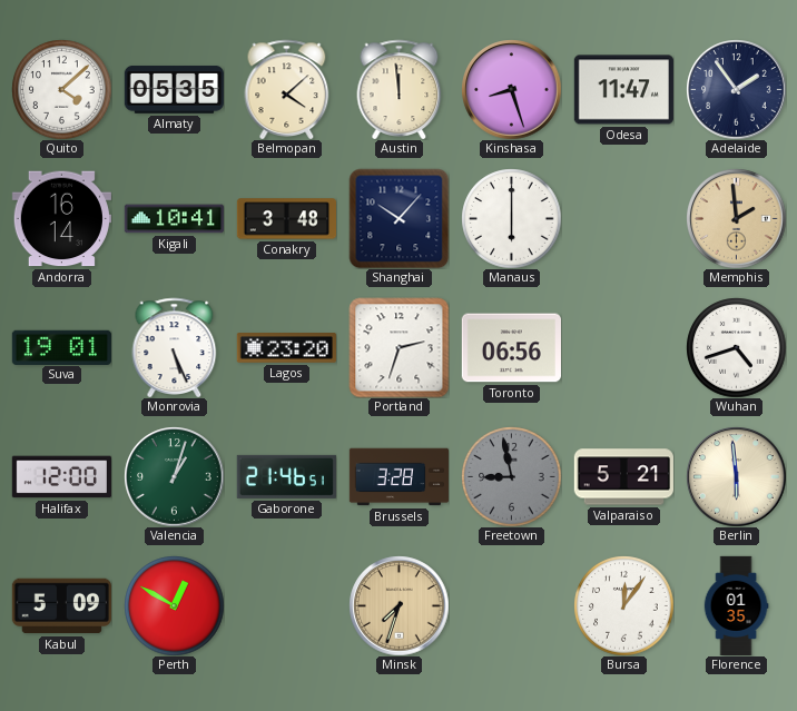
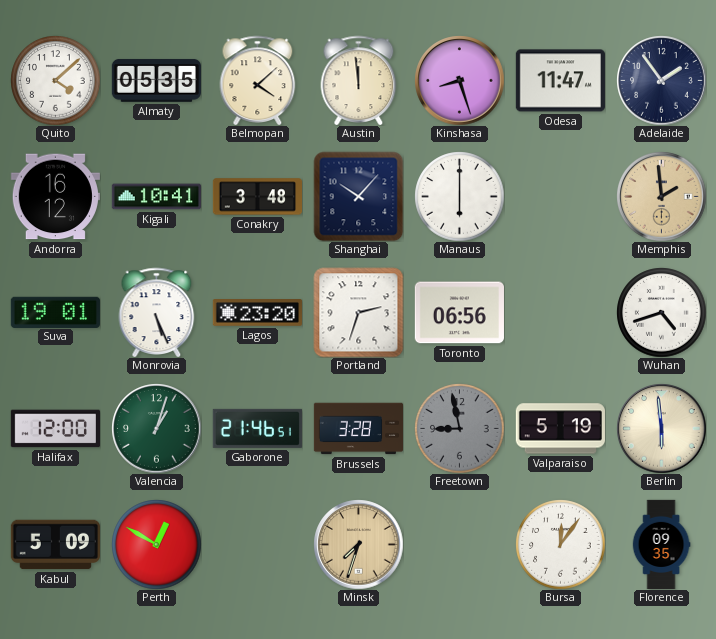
Andorra: 16:14 -> 16:12
Valparaiso: 5:21 -> 5:19
Florence: 01:35 -> 09:35
